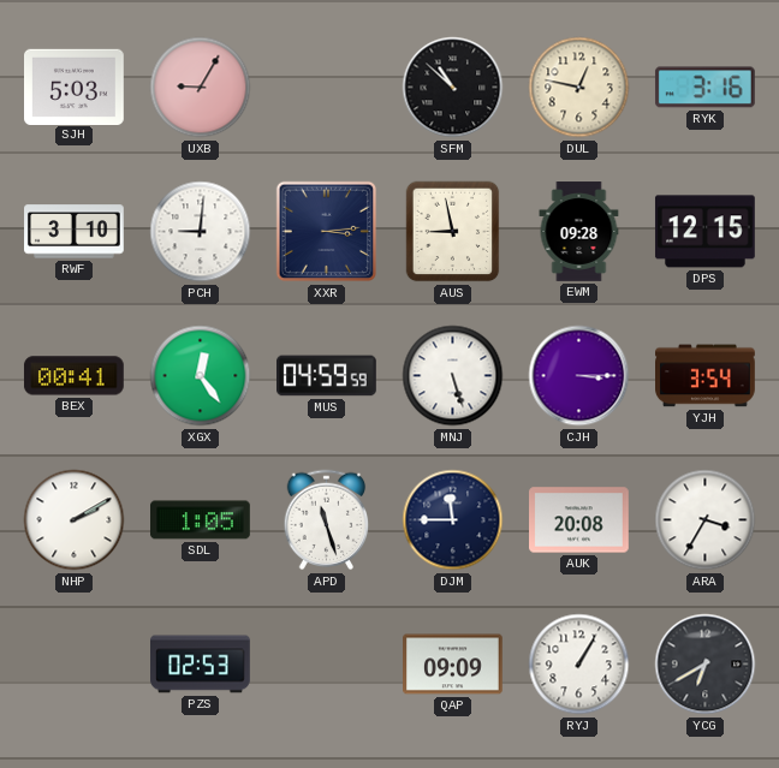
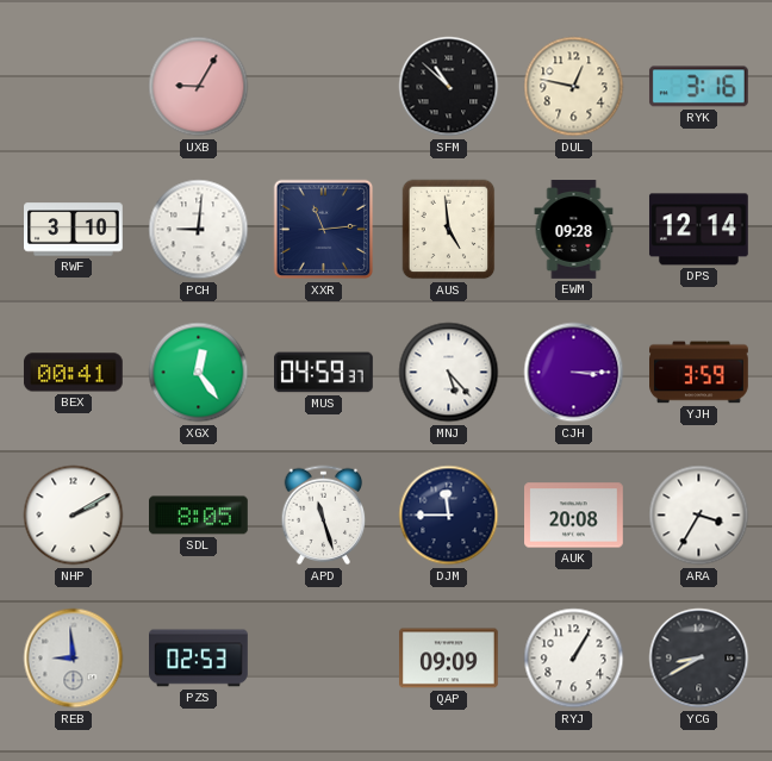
SJH: 5:03 -> none
XXR: 3:14 -> 11:14
AUS: 8:58 -> 4:59
DPS: 12:15 -> 12:14
MUS: 04:59:59 -> 04:59:37
MNJ: 5:27 -> 5:23
YJH: 3:54 -> 3:59
SDL: 1:05 -> 8:05
REB: none -> 8:59
YCG: 6:40 -> 8:40
